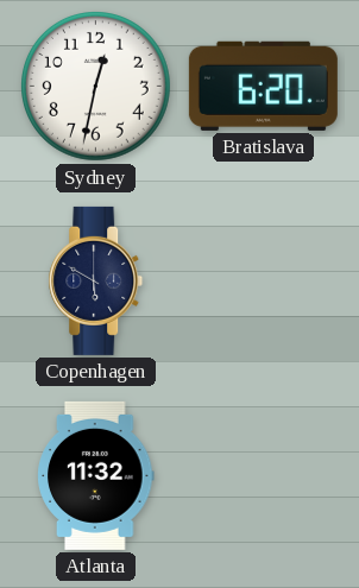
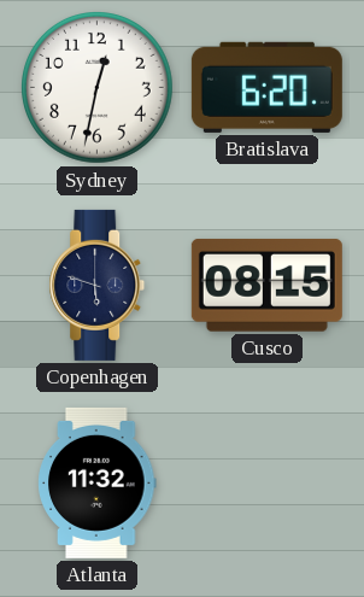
Copenhagen: 5:50 -> 5:48
Cusco: none -> 08:15
